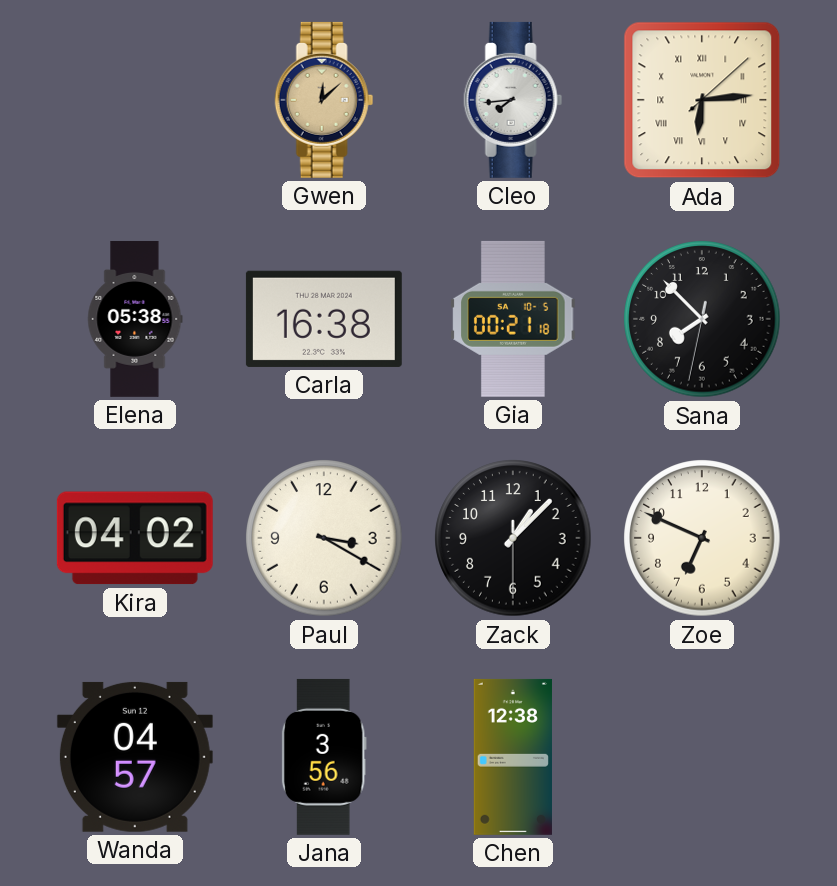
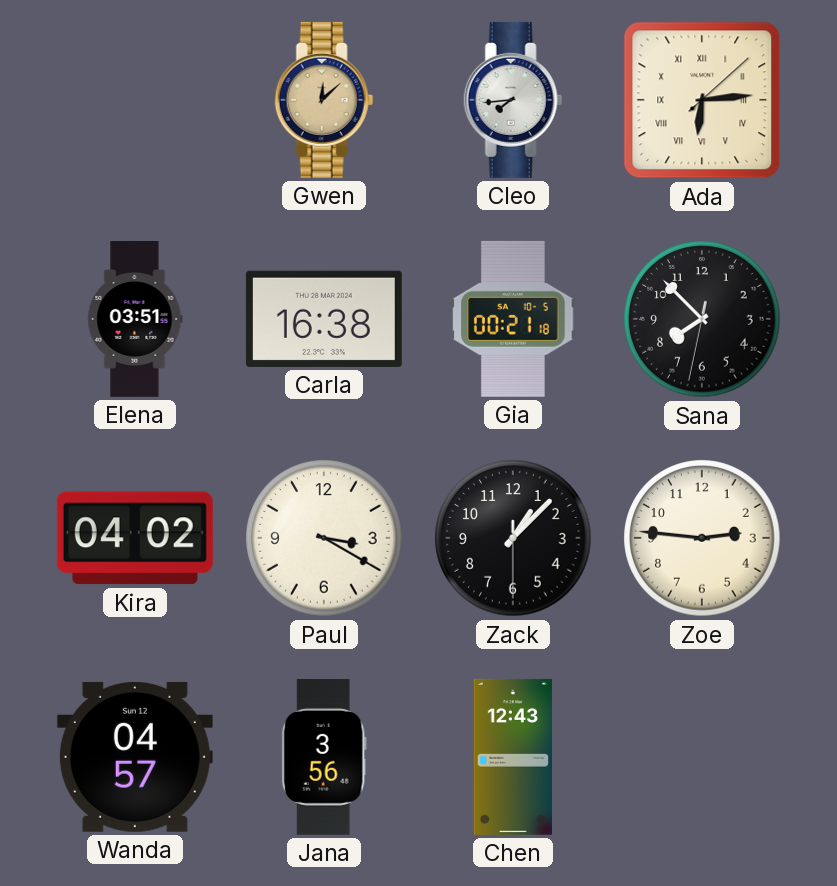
Elena: 05:38 -> 03:51
Zoe: 6:49 -> 2:46
Chen: 12:38 -> 12:43
